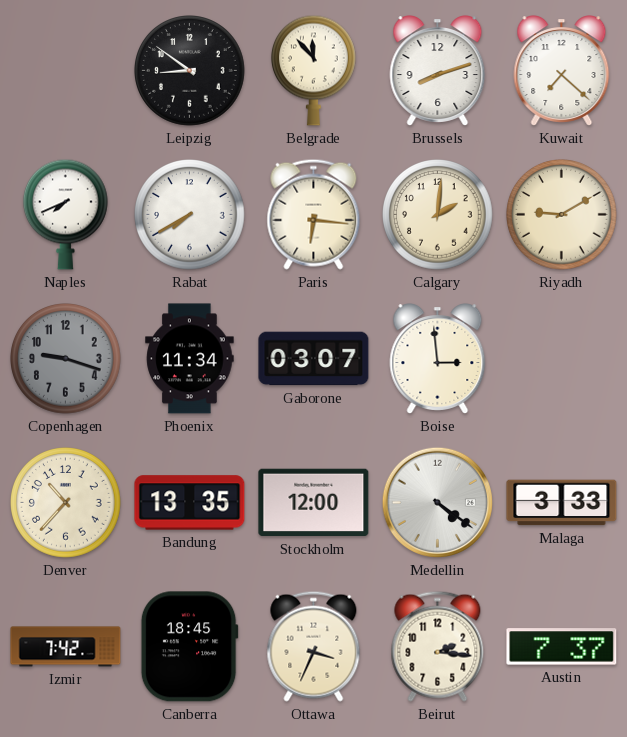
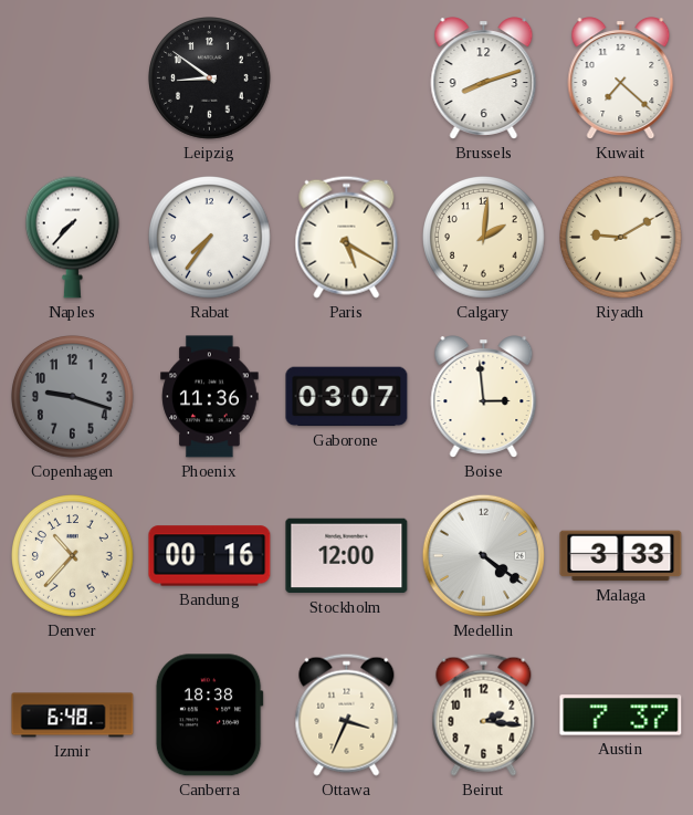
Belgrade: 11:53 -> none
Naples: 7:41 -> 7:37
Rabat: 7:40 -> 7:36
Paris: 6:16 -> 5:20
Phoenix: 11:34 -> 11:36
Bandung: 13:35 -> 00:16
Izmir: 7:42 -> 6:48
Canberra: 18:45 -> 18:38
